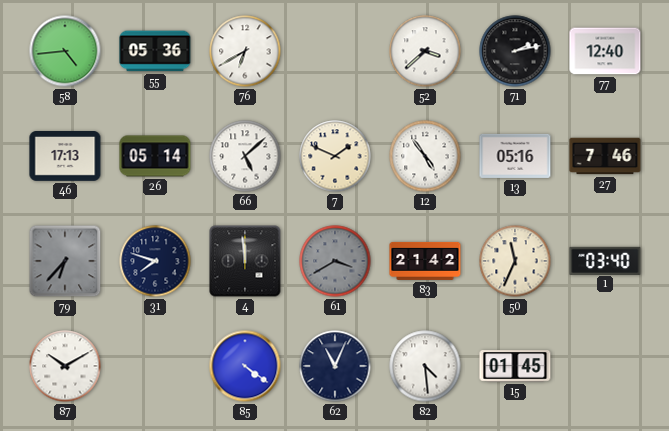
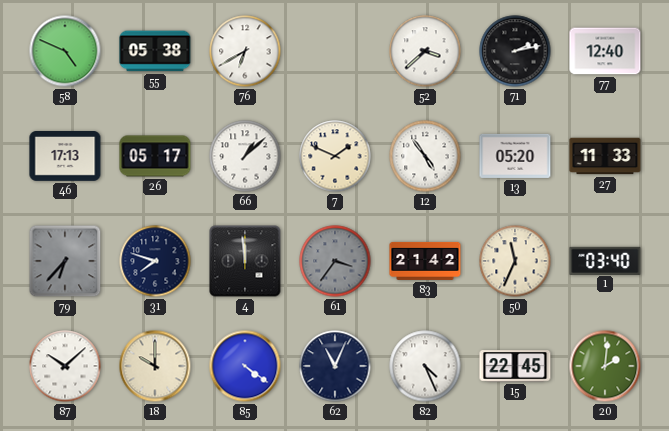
58: 4:44 -> 4:49
55: 05:36 -> 05:38
26: 05:14 -> 05:17
66: 5:08 -> 1:08
13: 05:16 -> 05:20
27: 7:46 -> 11:33
61: 3:40 -> 3:36
87: 10:10 -> 10:08
18: none -> 10:00
82: 4:29 -> 4:26
15: 01:45 -> 22:45
20: none -> 2:01
